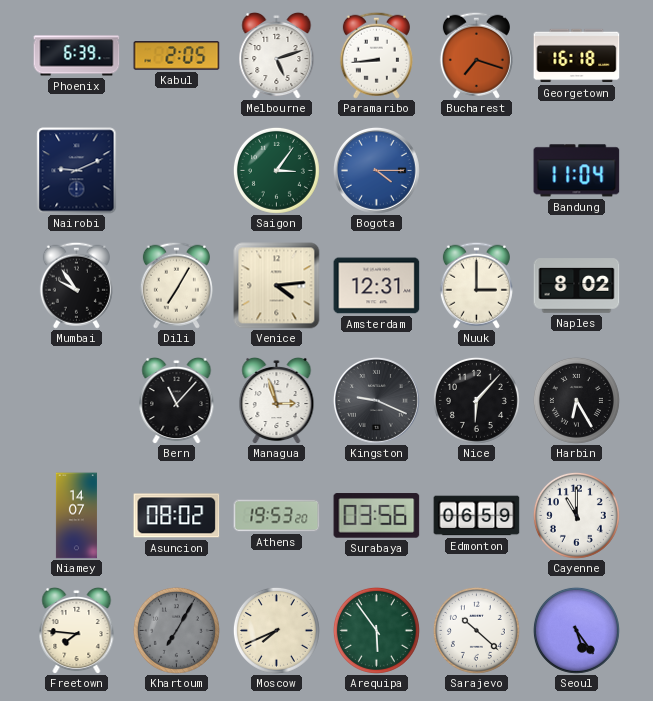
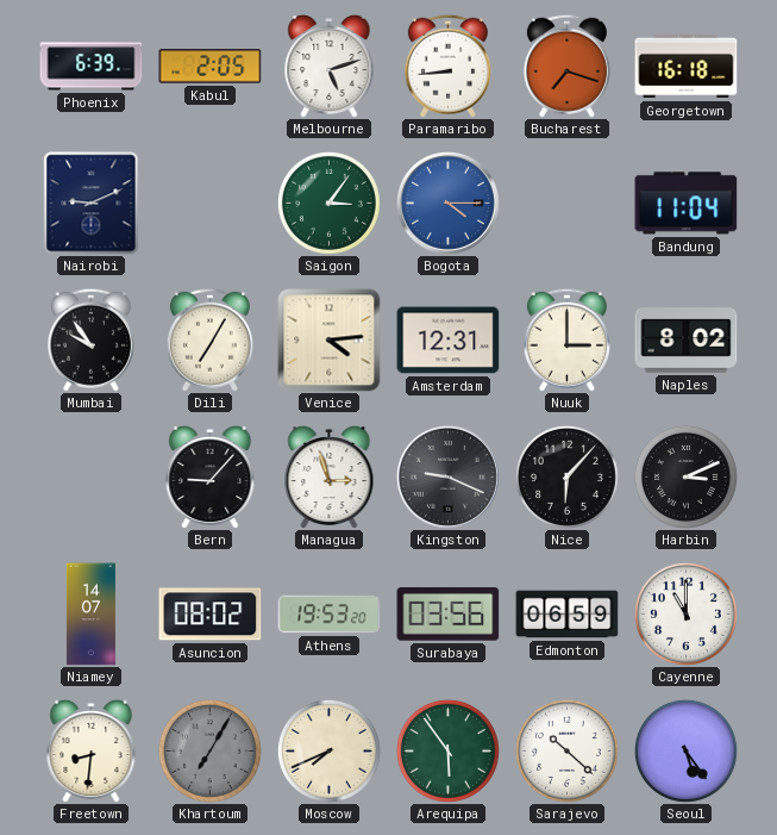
Bern: 11:07 -> 9:07
Harbin: 6:25 -> 3:11
Freetown: 7:46 -> 8:31
